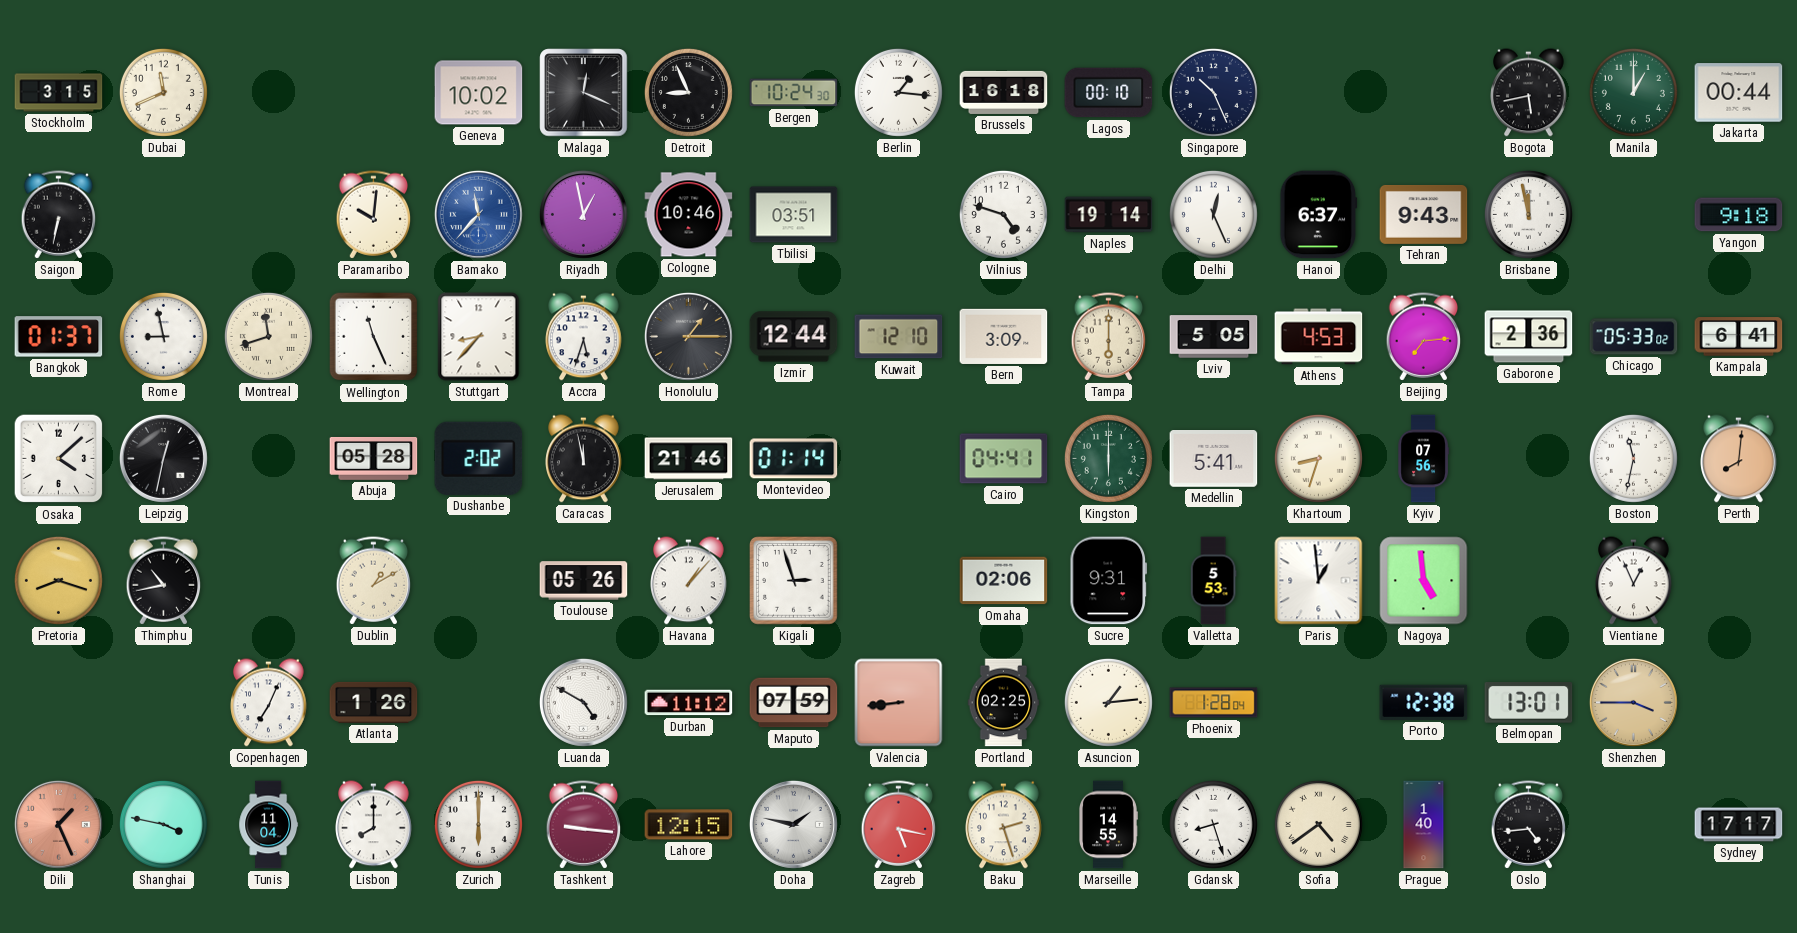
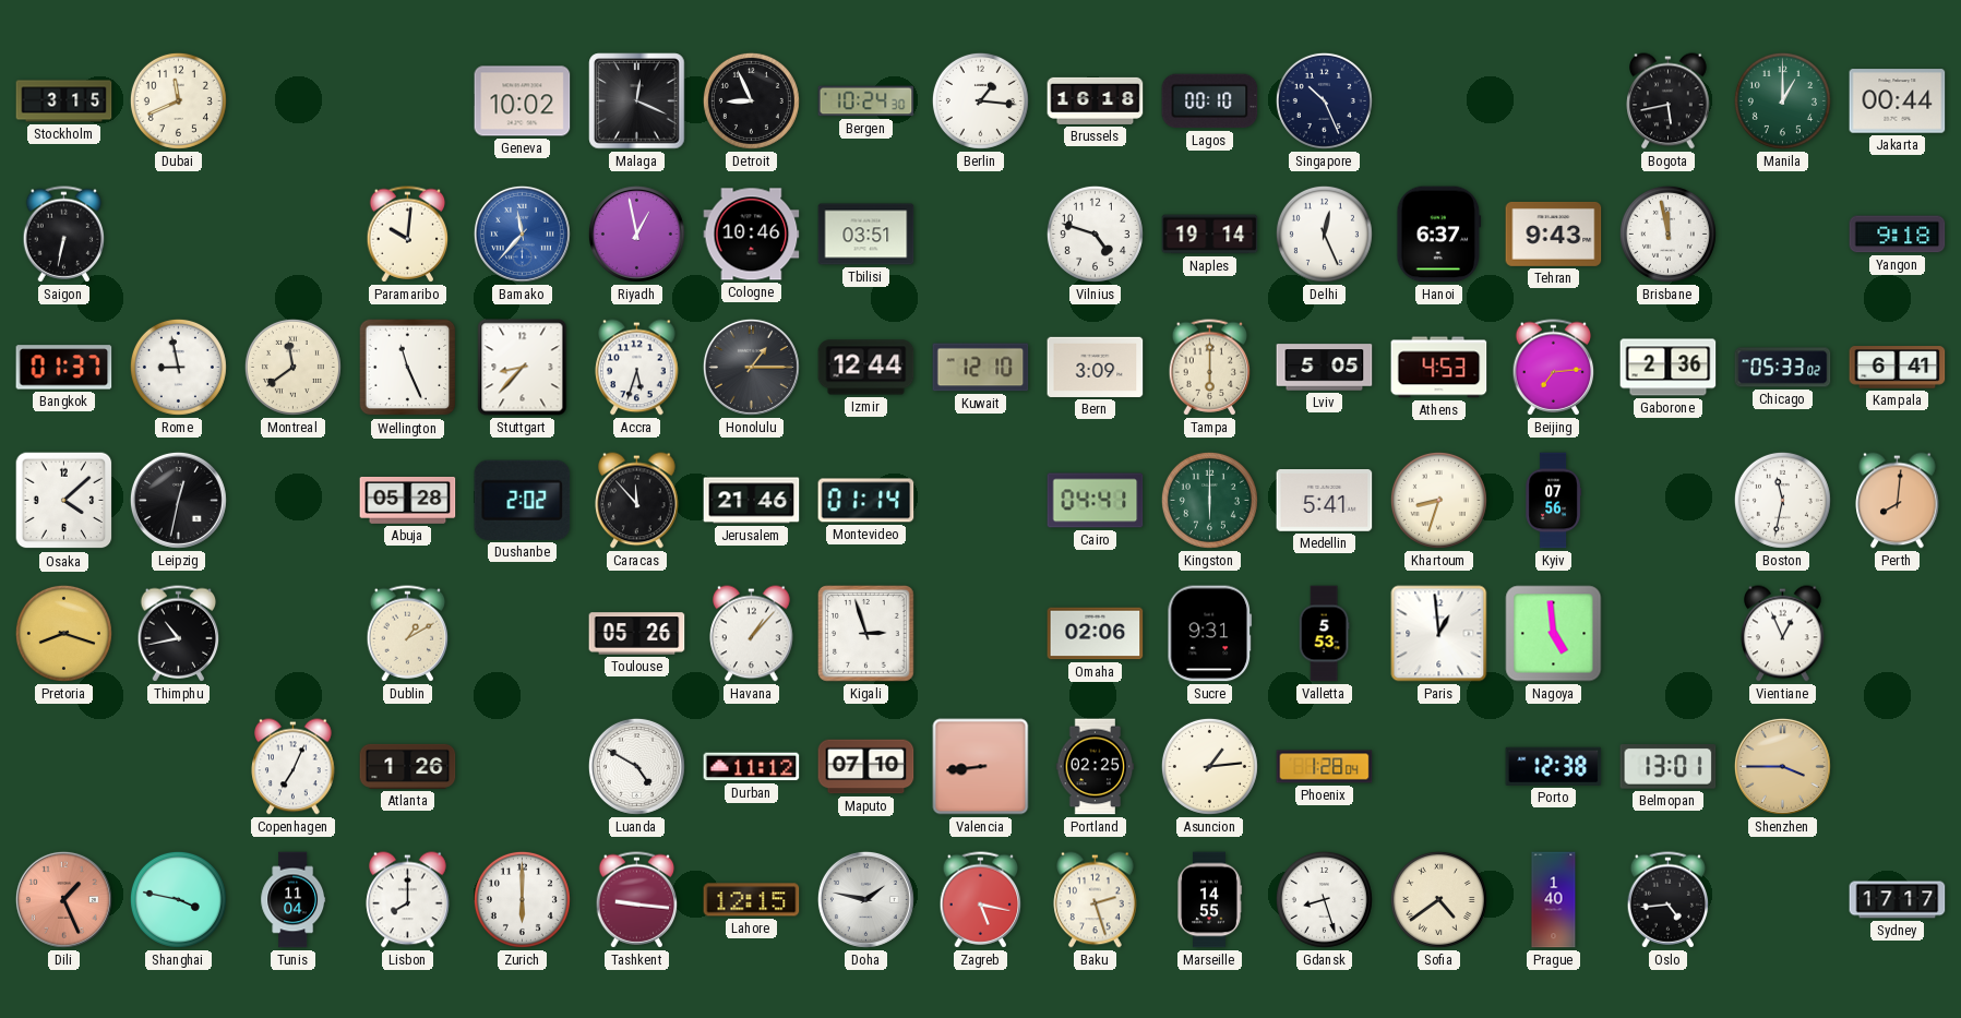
Montreal: 11:42 -> 11:39
Caracas: 11:58 -> 11:53
Maputo: 07:59 -> 07:10
